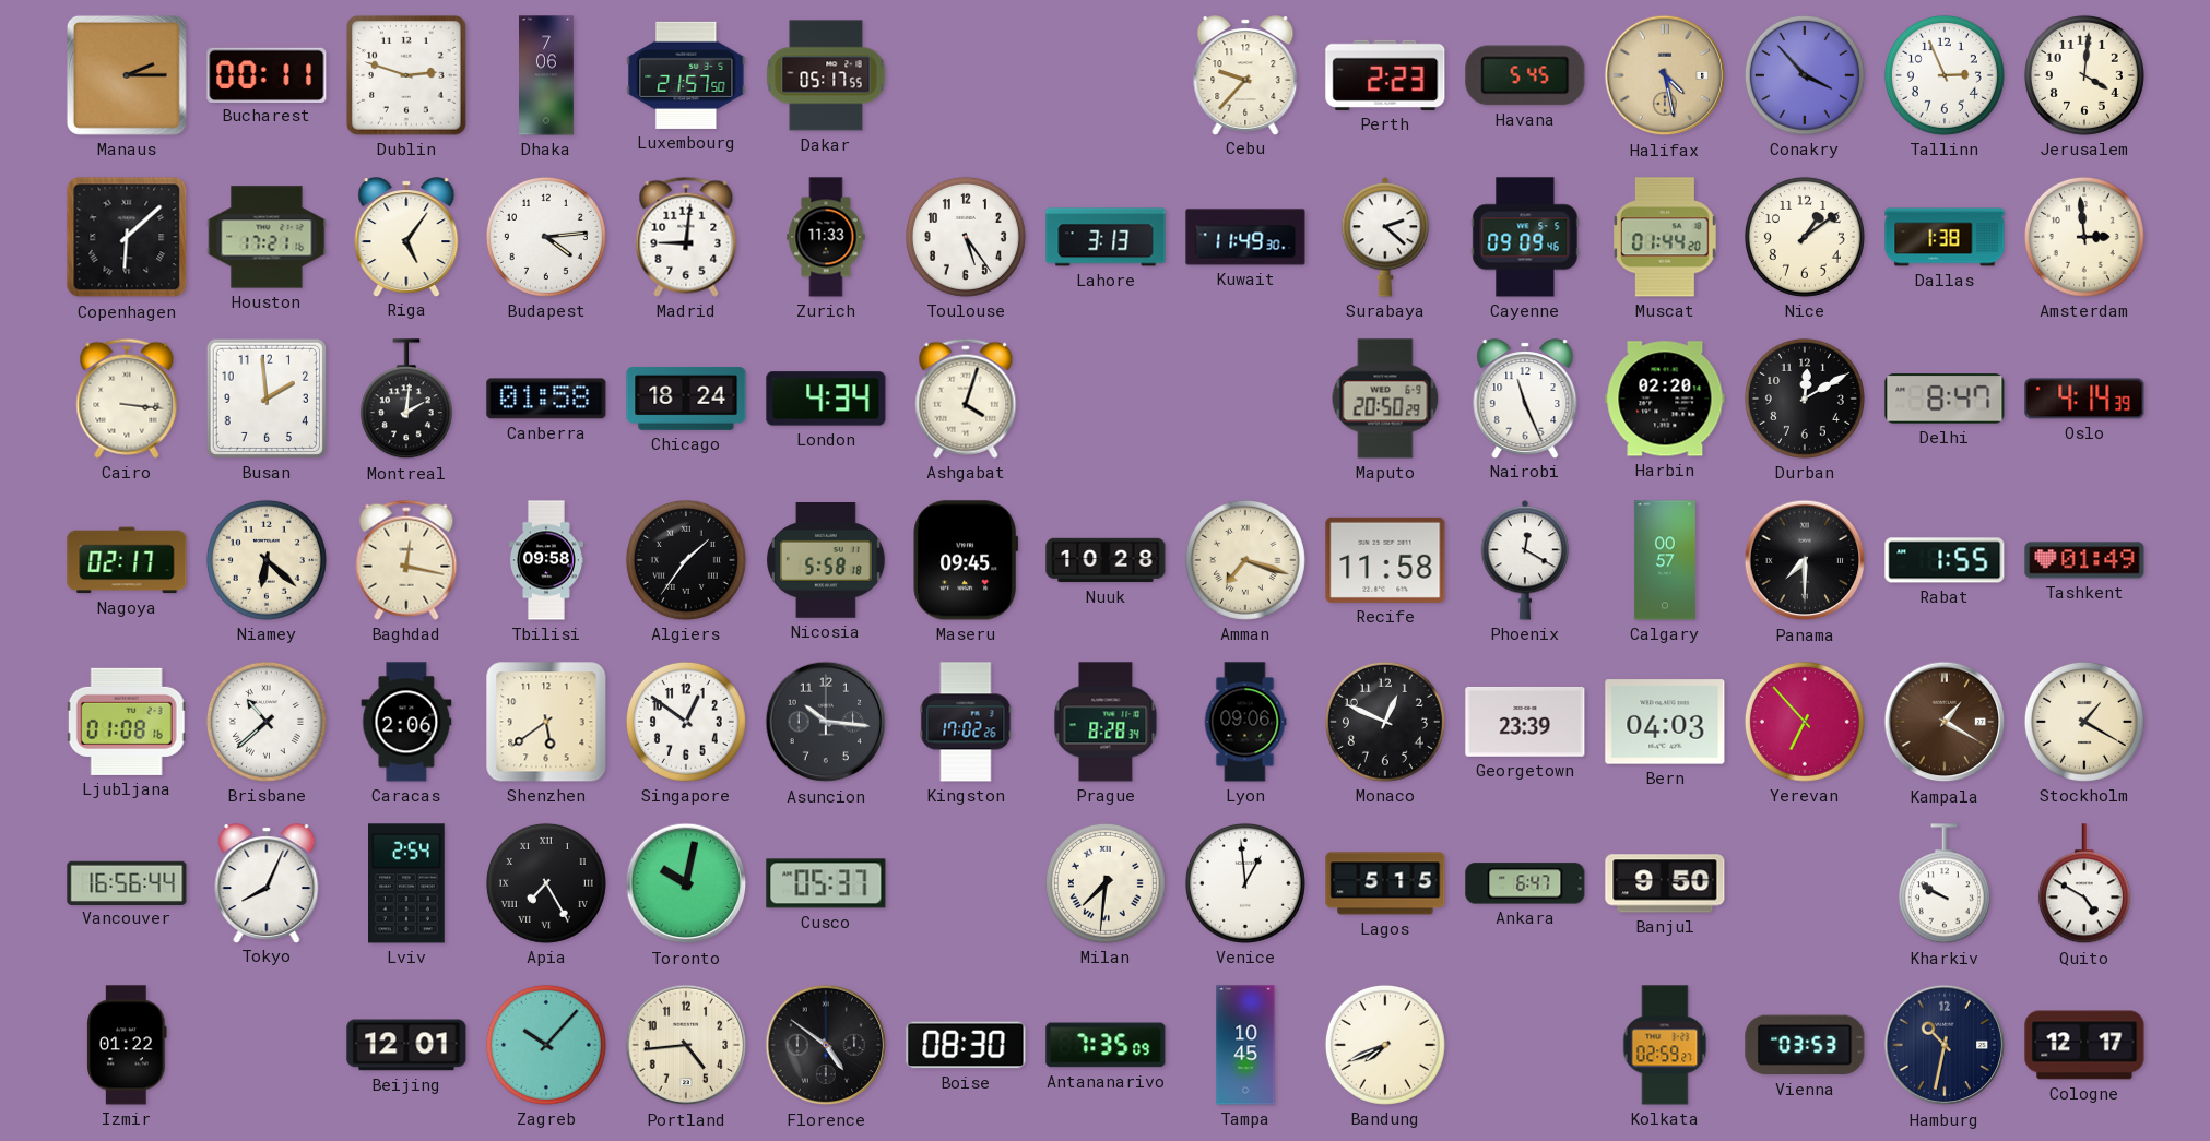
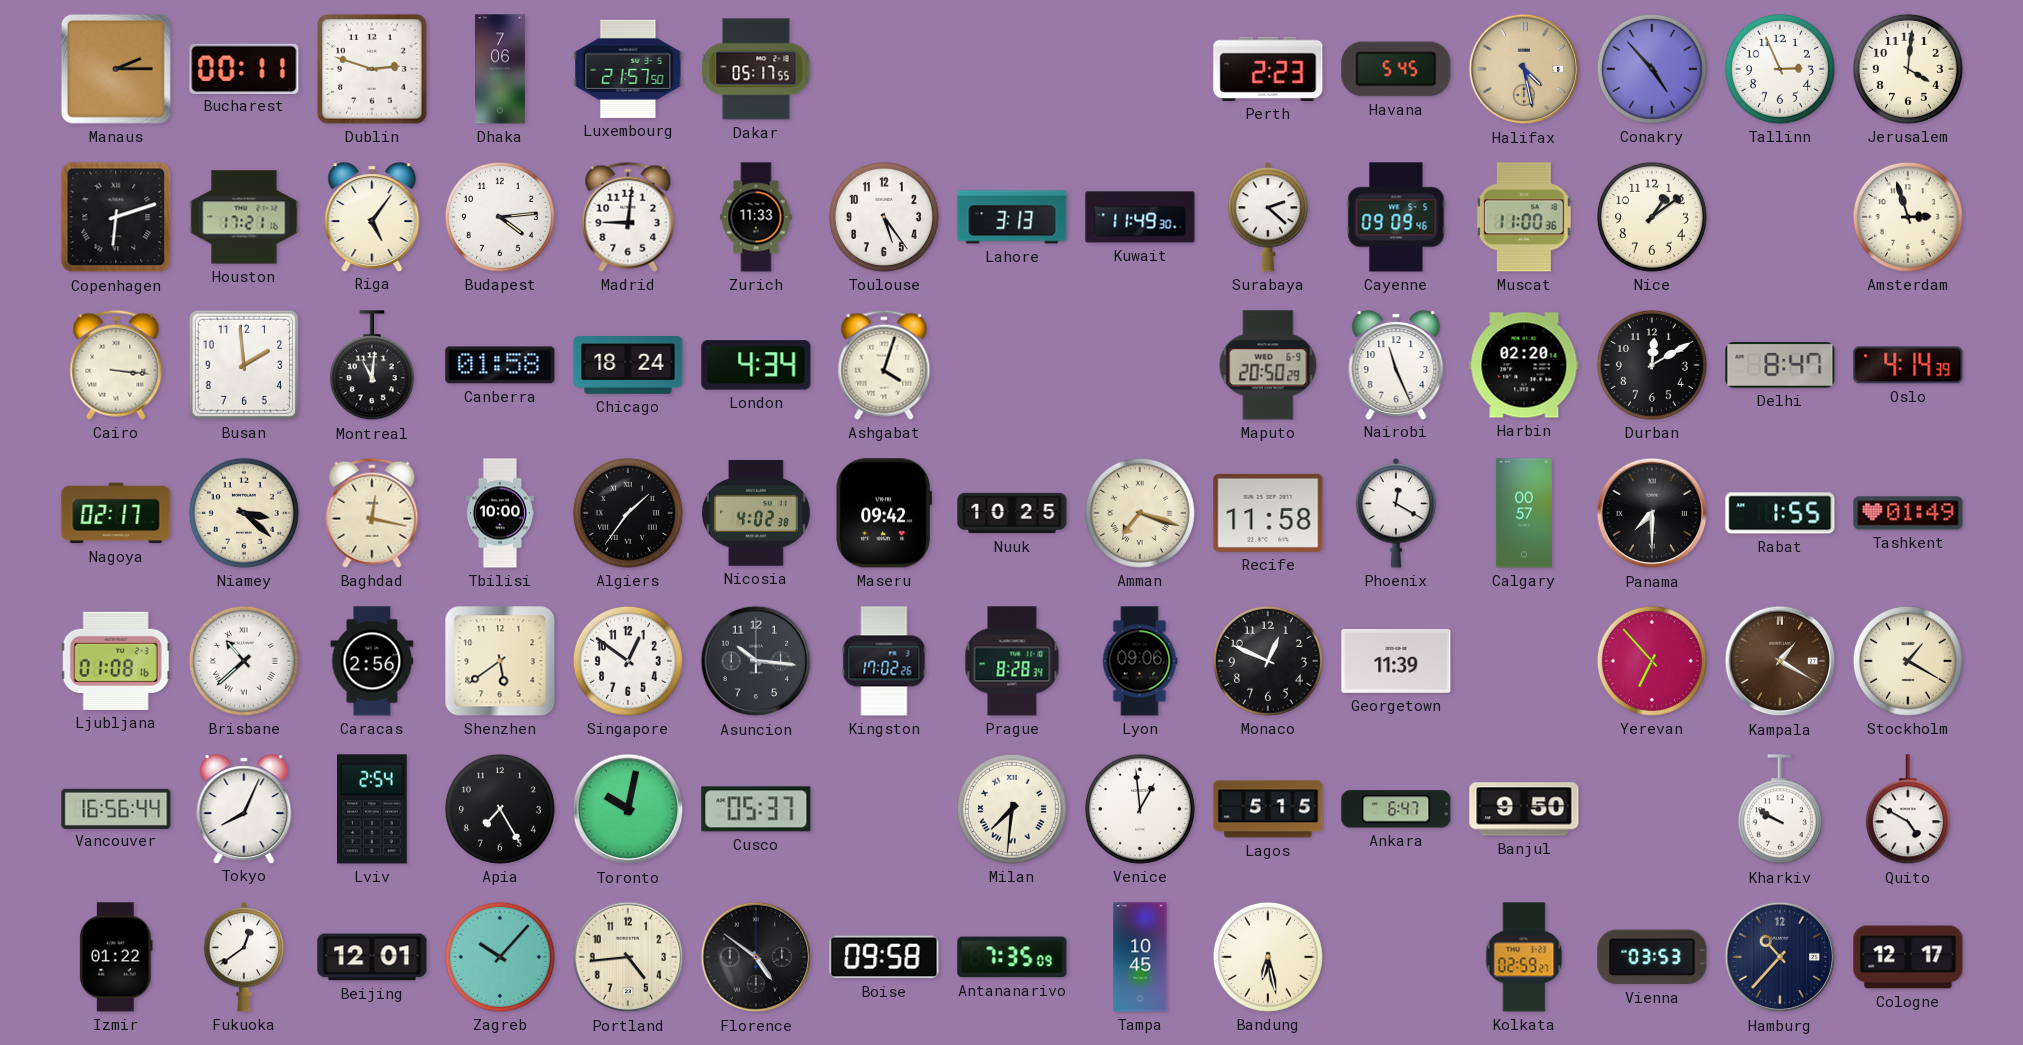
Cebu: 9:37 -> none
Conakry: 3:53 -> 4:53
Copenhagen: 6:08 -> 6:12
Muscat: 01:44 -> 11:00
Dallas: 1:38 -> none
Amsterdam: 2:59 -> 2:57
Montreal: 2:01 -> 11:01
Niamey: 6:22 -> 3:22
Tbilisi: 09:58 -> 10:00
Nicosia: 5:58 -> 4:02
Maseru: 09:45 -> 09:42
Nuuk: 10:28 -> 10:25
Caracas: 2:06 -> 2:56
Georgetown: 23:39 -> 11:39
Bern: 04:03 -> none
Apia numerals: Roman -> Arabic
Fukuoka: none -> 12:39
Boise: 08:30 -> 09:58
Bandung: 7:41 -> 6:28
Hamburg: 10:32 -> 10:37
